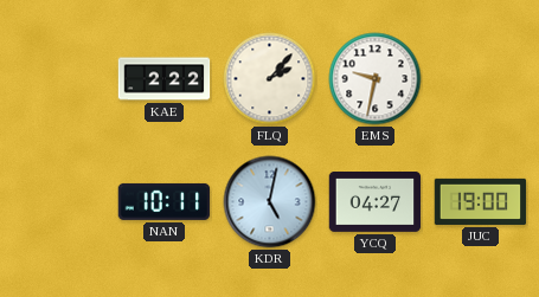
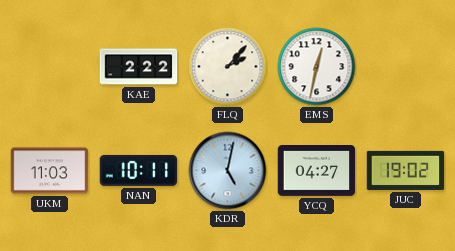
EMS: 9:32 -> 12:32
UKM: none -> 11:03
JUC: 19:00 -> 19:02
